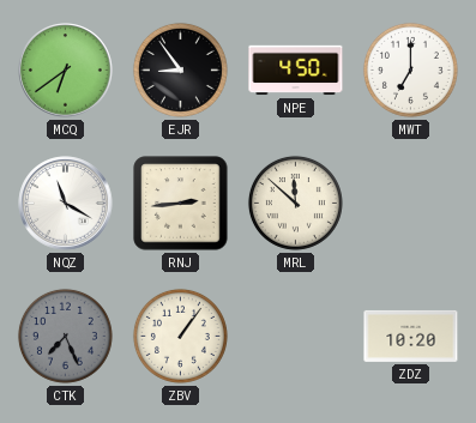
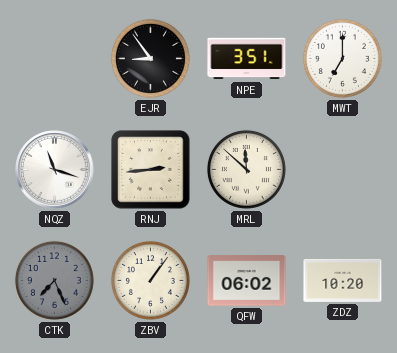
MCQ: 6:39 -> none
NPE: 4:50 -> 3:51
NQZ: 11:20 -> 11:18
QFW: none -> 06:02
